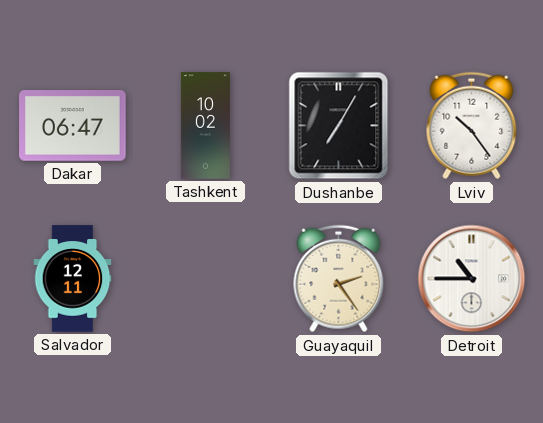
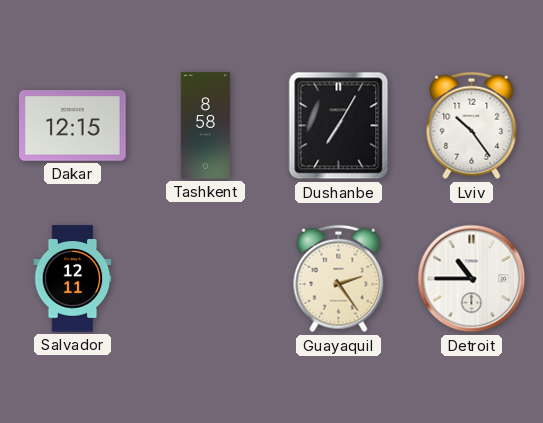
Dakar: 06:47 -> 12:15
Tashkent: 10:02 -> 8:58
